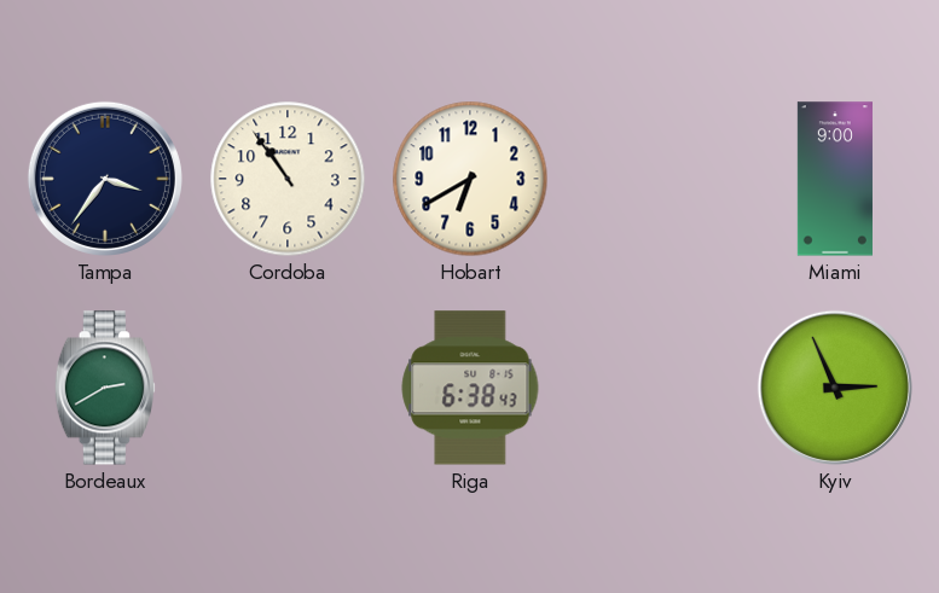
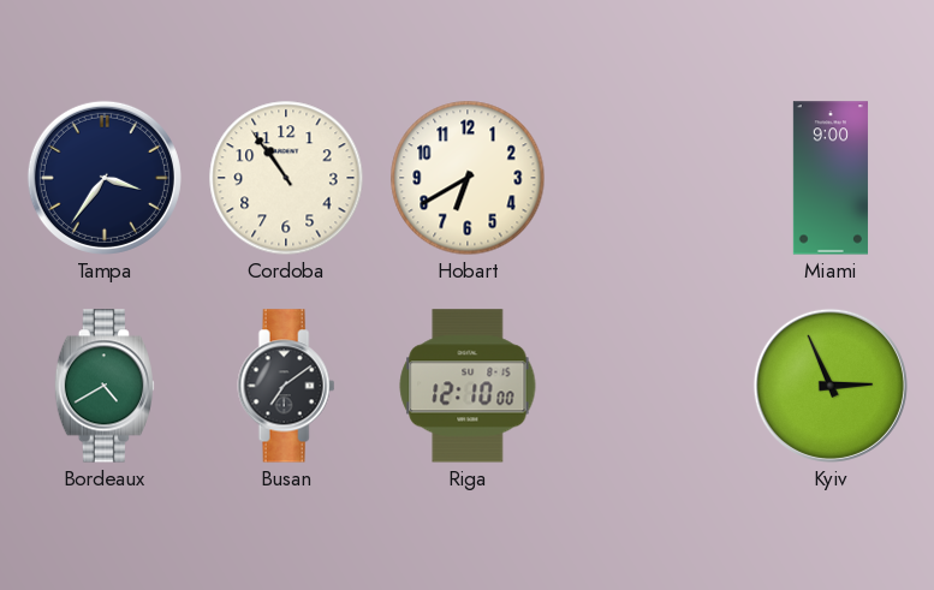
Bordeaux: 2:40 -> 4:40
Busan: none -> 7:09
Riga: 6:38 -> 12:10
